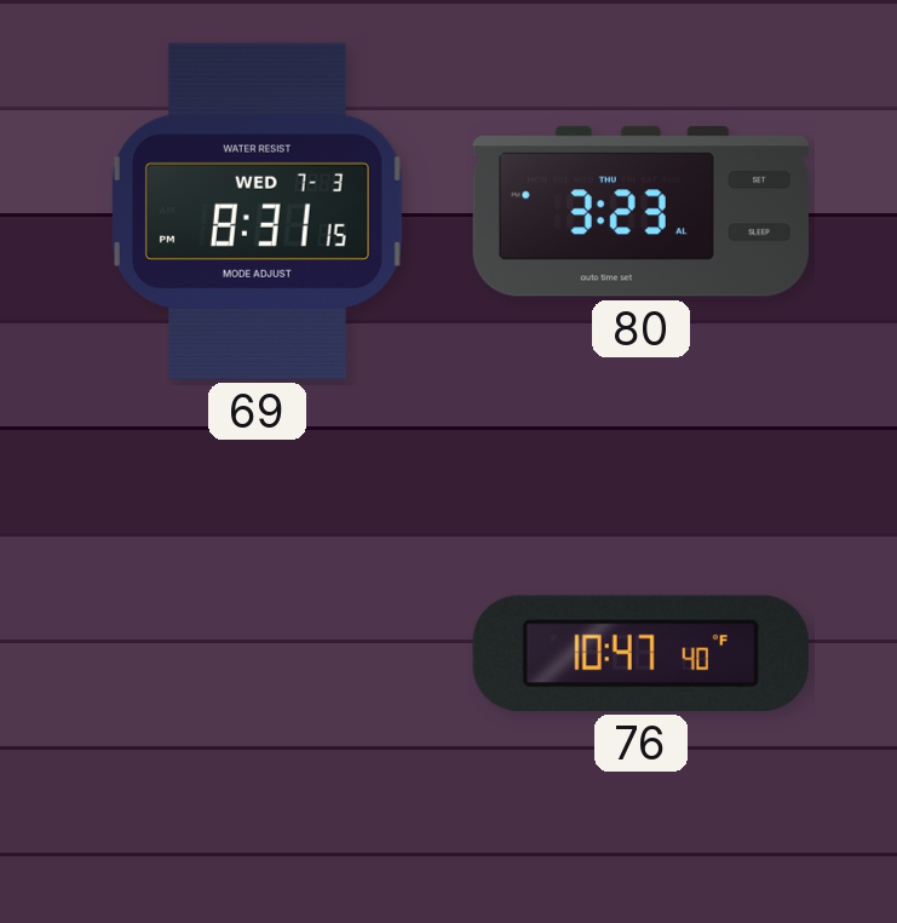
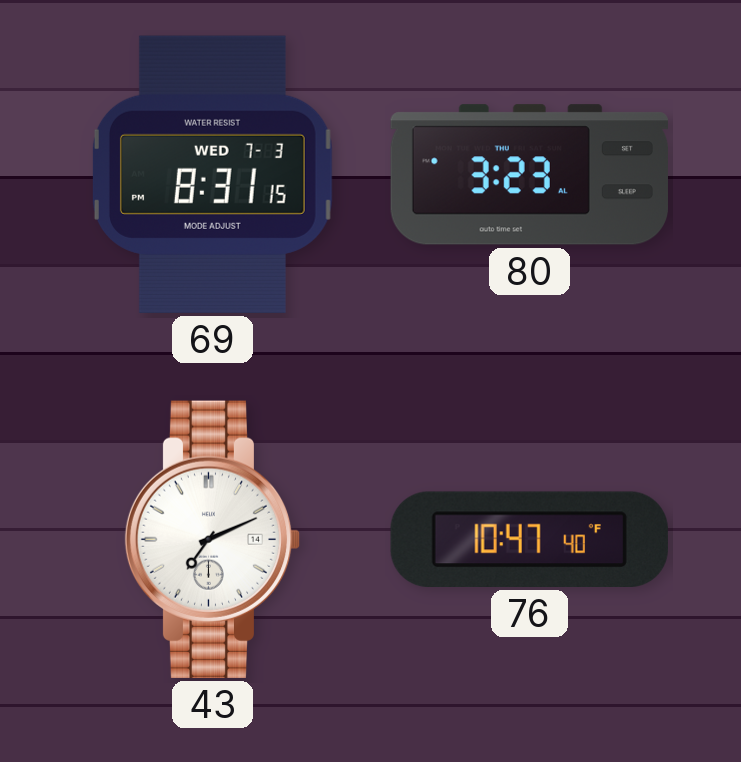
43: none -> 7:11
